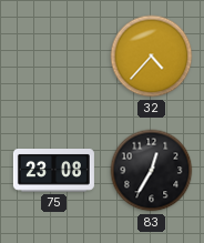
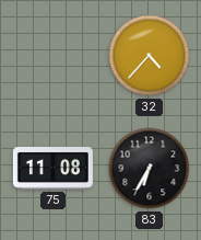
75: 23:08 -> 11:08
83: 12:35 -> 6:35
